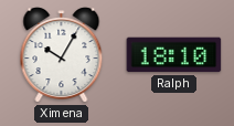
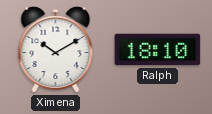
Ximena: 10:05 -> 10:10
